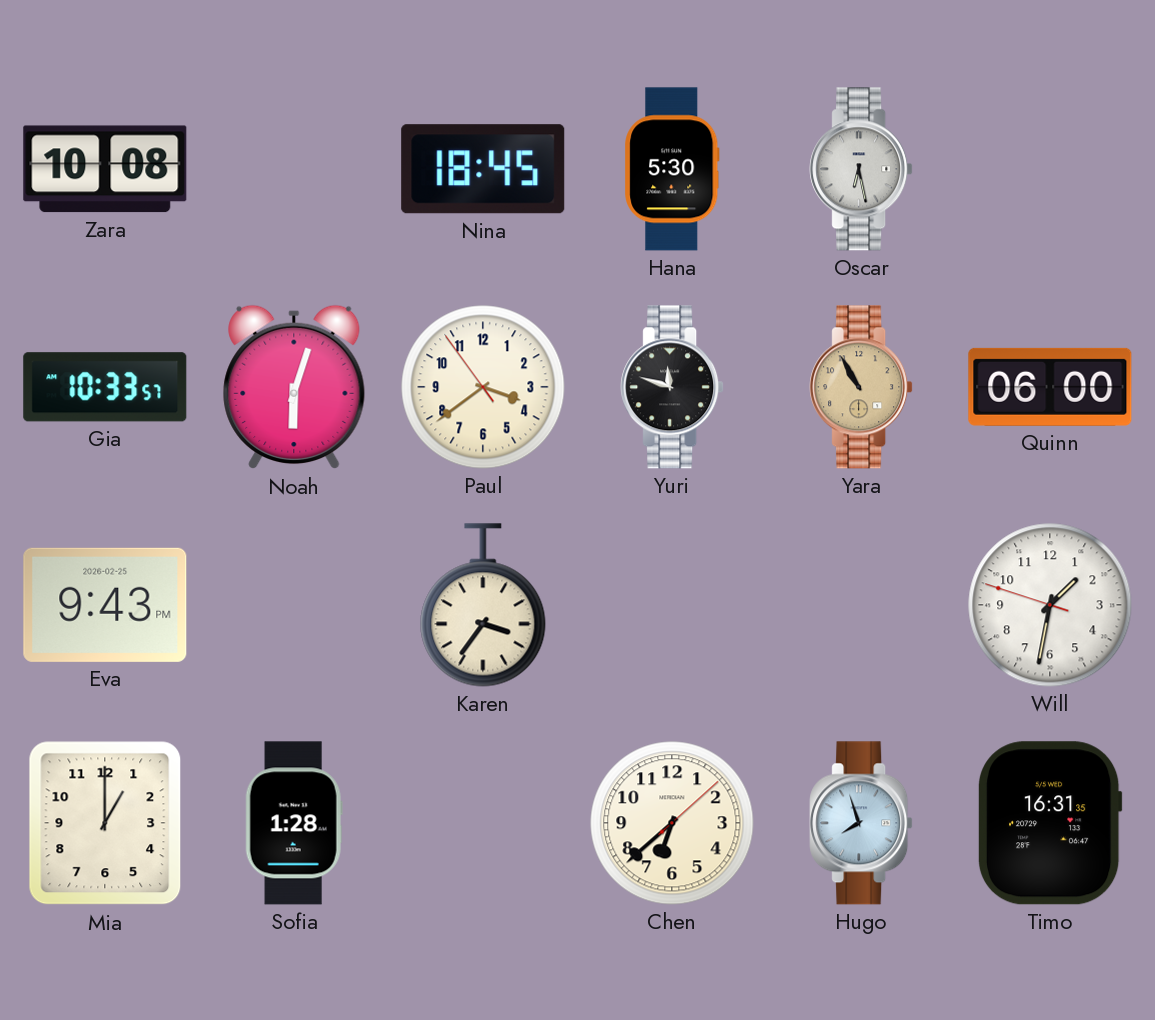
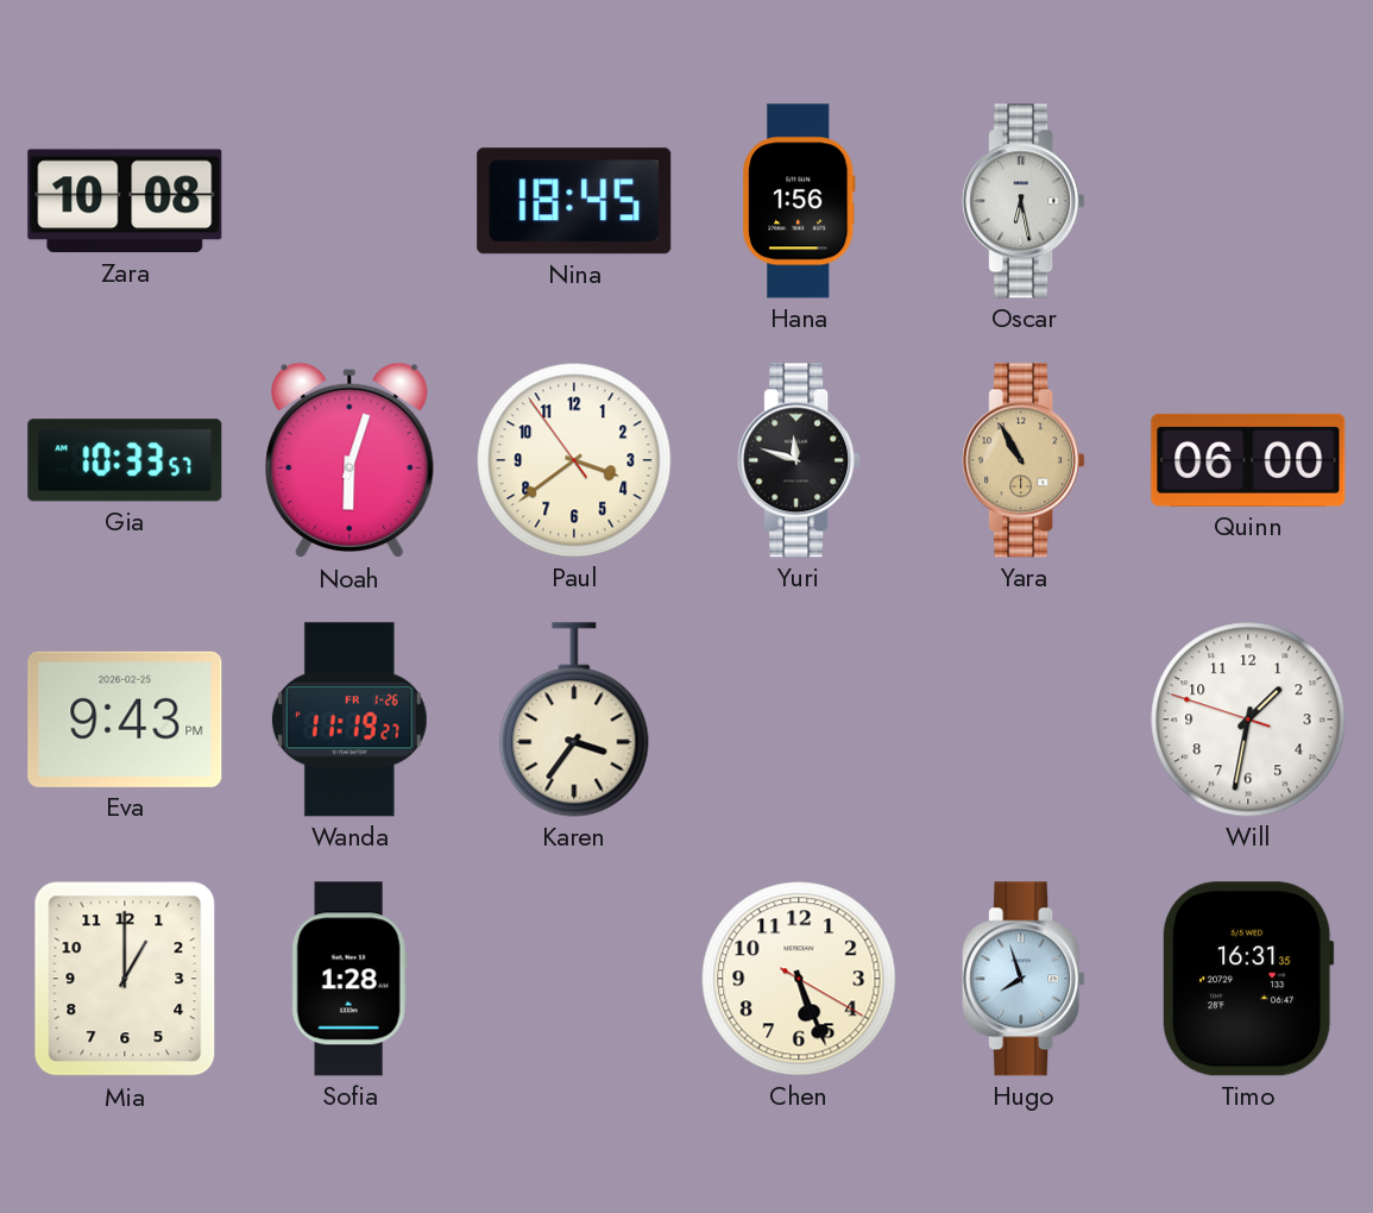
Hana: 5:30 -> 1:56
Wanda: none -> 11:19
Chen: 6:38 -> 5:26
